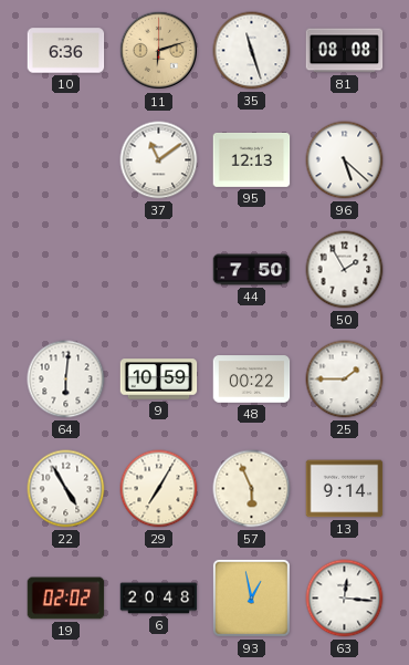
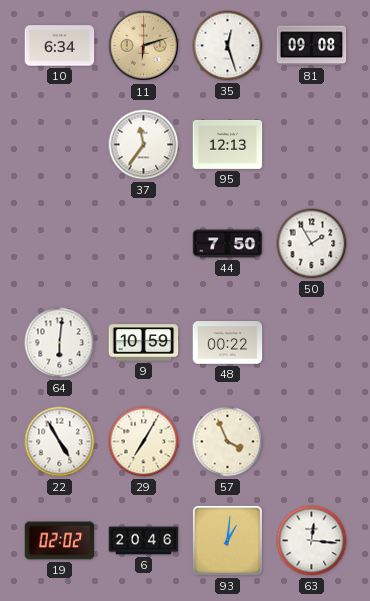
10: 6:36 -> 6:34
35: 11:27 -> 12:27
81: 08:08 -> 09:08
37: 11:09 -> 11:36
96: 5:22 -> none
25: 1:45 -> none
57: 5:56 -> 3:56
13: 9:14 -> none
6: 20:48 -> 20:46
93: 12:58 -> 1:01
